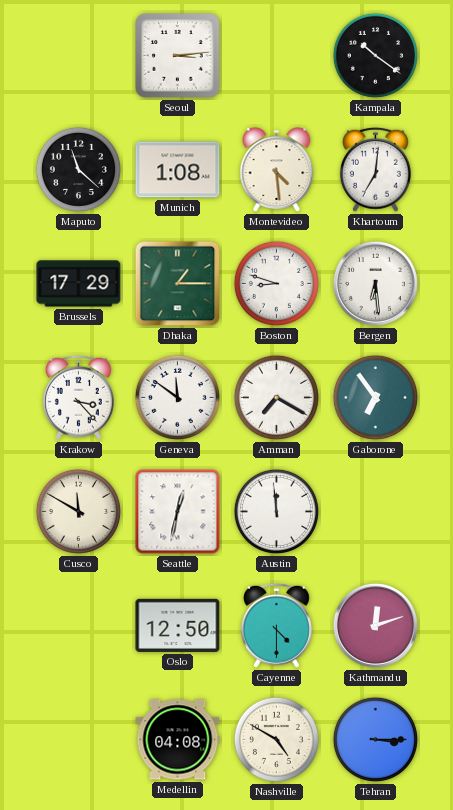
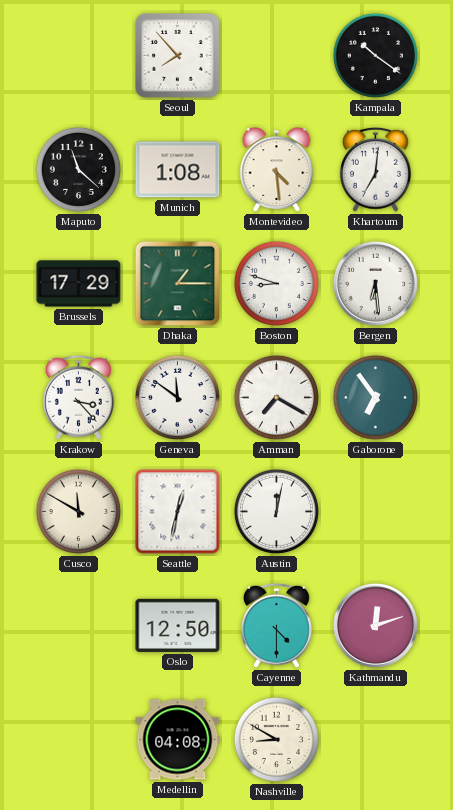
Seoul: 3:14 -> 7:53
Austin: 11:59 -> 12:02
Nashville: 4:50 -> 8:50
Tehran: 3:15 -> none
